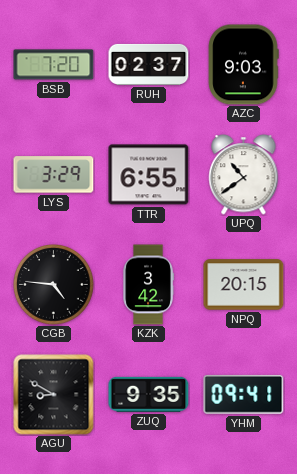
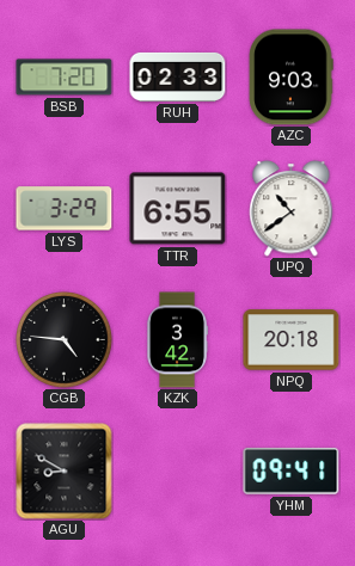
RUH: 02:37 -> 02:33
NPQ: 20:15 -> 20:18
ZUQ: 9:35 -> none
